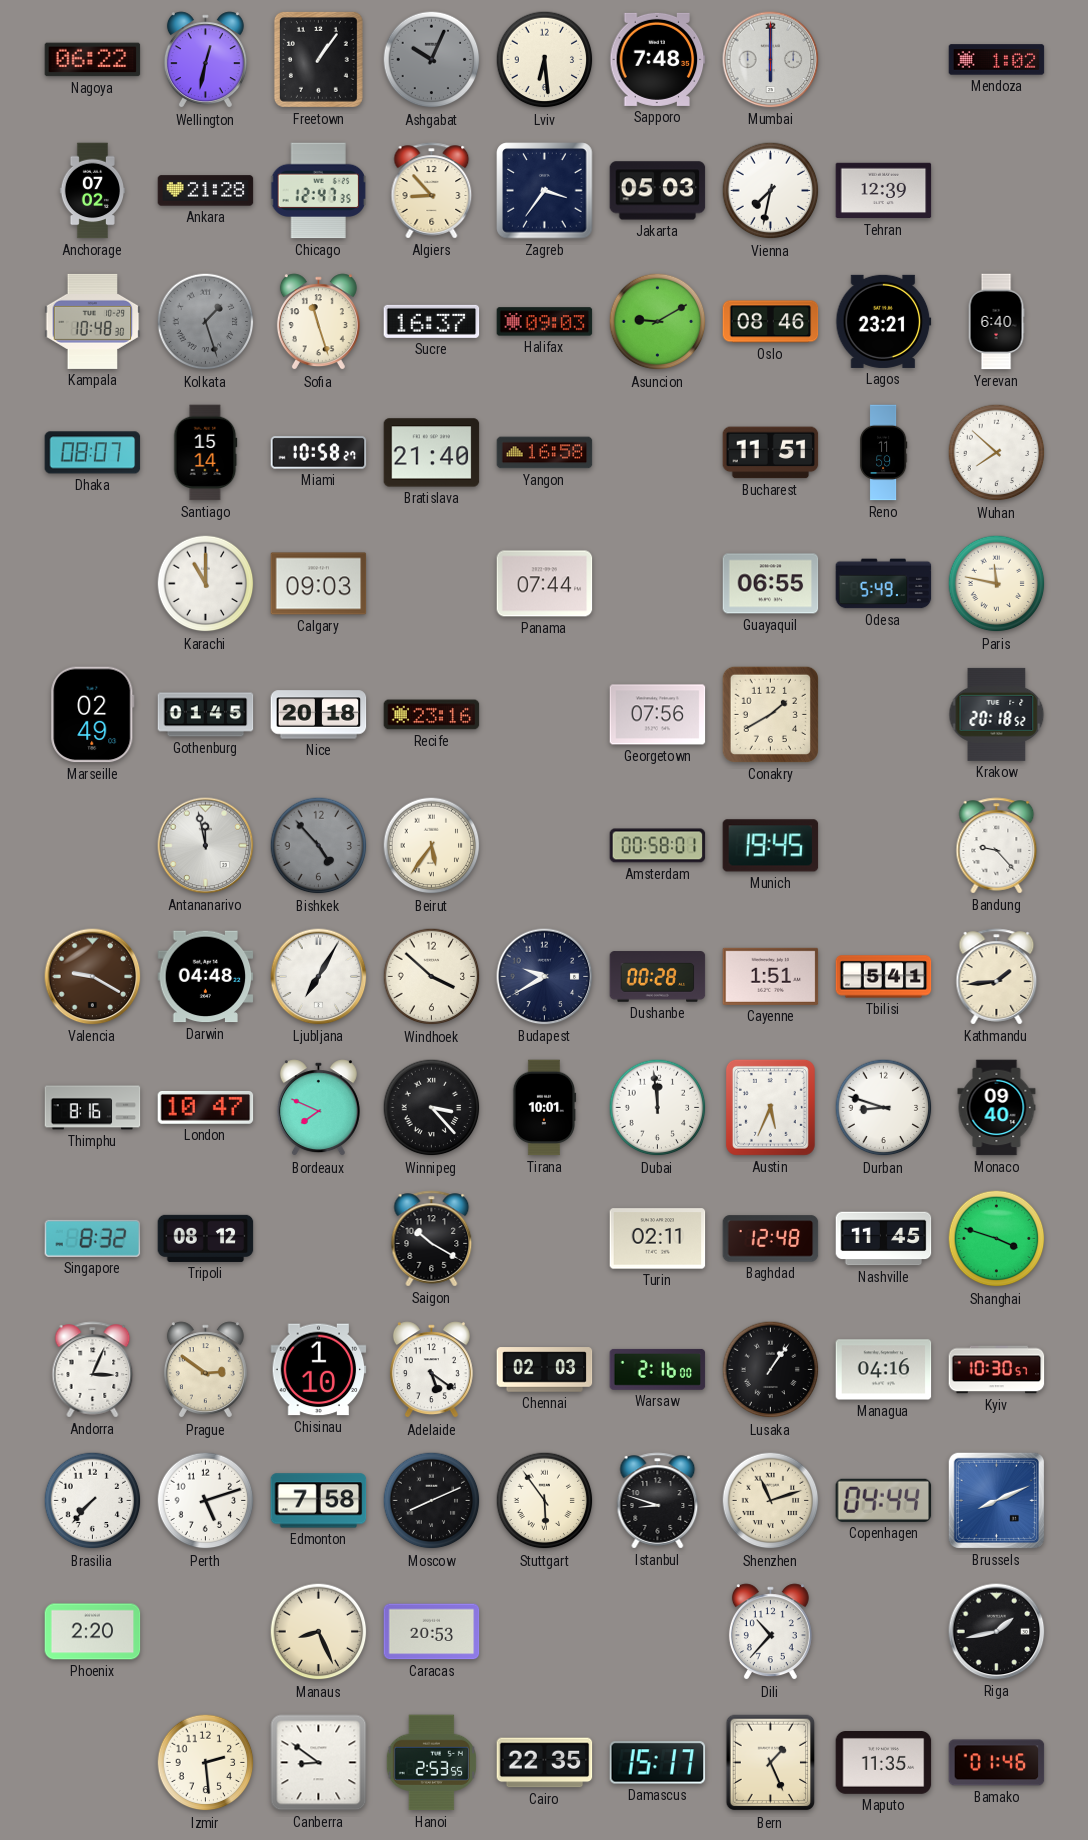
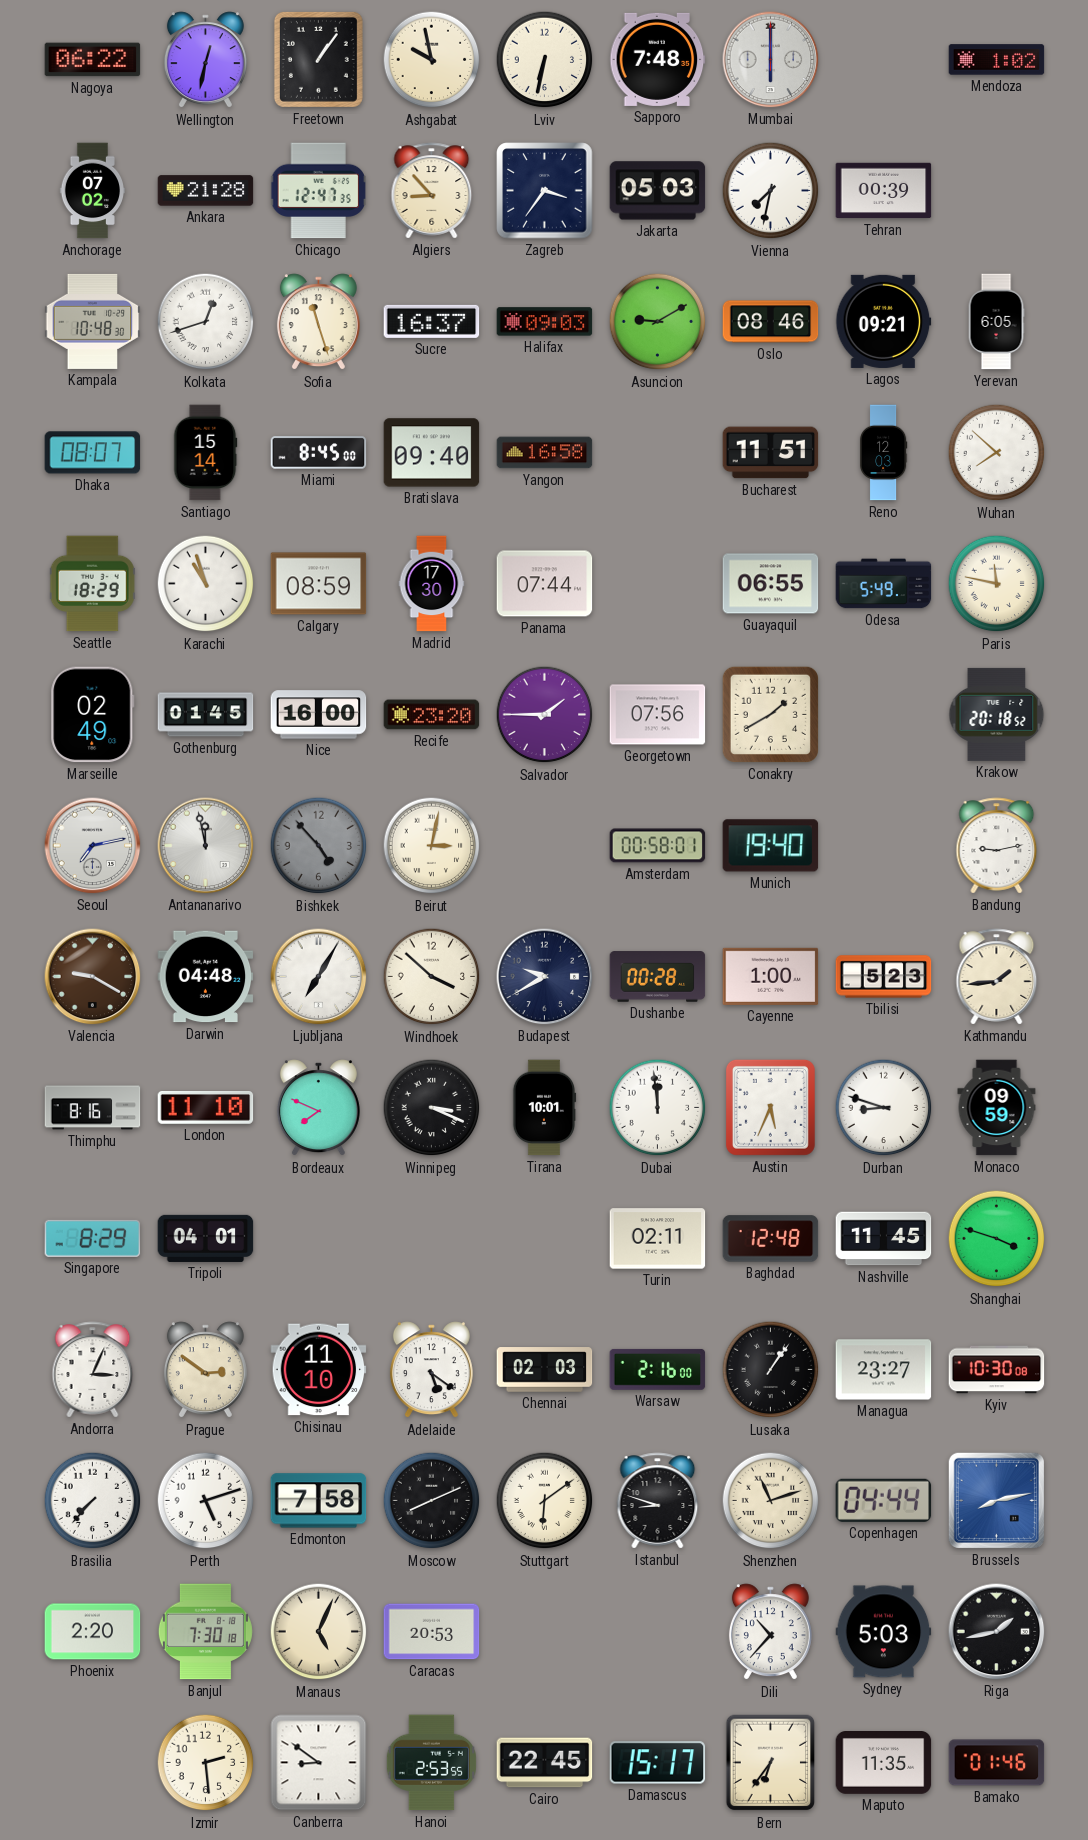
Ashgabat: 10:04 -> 9:58
Ashgabat dial: grey -> cream
Lviv: 6:29 -> 6:32
Tehran: 12:39 -> 00:39
Kolkata: 1:27 -> 12:42
Kolkata dial: grey -> white
Lagos: 23:21 -> 09:21
Yerevan: 6:40 -> 6:05
Miami: 10:58 -> 8:45
Bratislava: 21:40 -> 09:40
Reno: 11:59 -> 12:03
Seattle: none -> 18:29
Karachi: 11:00 -> 10:57
Calgary: 09:03 -> 08:59
Madrid: none -> 17:30
Nice: 20:18 -> 16:00
Recife: 23:16 -> 23:20
Salvador: none -> 1:45
Seoul: none -> 7:13
Beirut: 5:36 -> 3:02
Munich: 19:45 -> 19:40
Bandung: 9:23 -> 9:13
Cayenne: 1:51 -> 1:00
Tbilisi: 5:41 -> 5:23
London: 10:47 -> 11:10
Winnipeg: 3:23 -> 3:19
Monaco: 09:40 -> 09:59
Singapore: 8:32 -> 8:29
Tripoli: 08:12 -> 04:01
Saigon: 10:20 -> none
Chisinau: 1:10 -> 11:10
Managua: 04:16 -> 23:27
Kyiv: 10:30:57 -> 10:30:08
Stuttgart: 5:54 -> 6:09
Brussels: 8:11 -> 8:13
Banjul: none -> 7:30
Manaus: 8:26 -> 5:04
Sydney: none -> 5:03
Cairo: 22:35 -> 22:45
Bern: 1:26 -> 6:36
